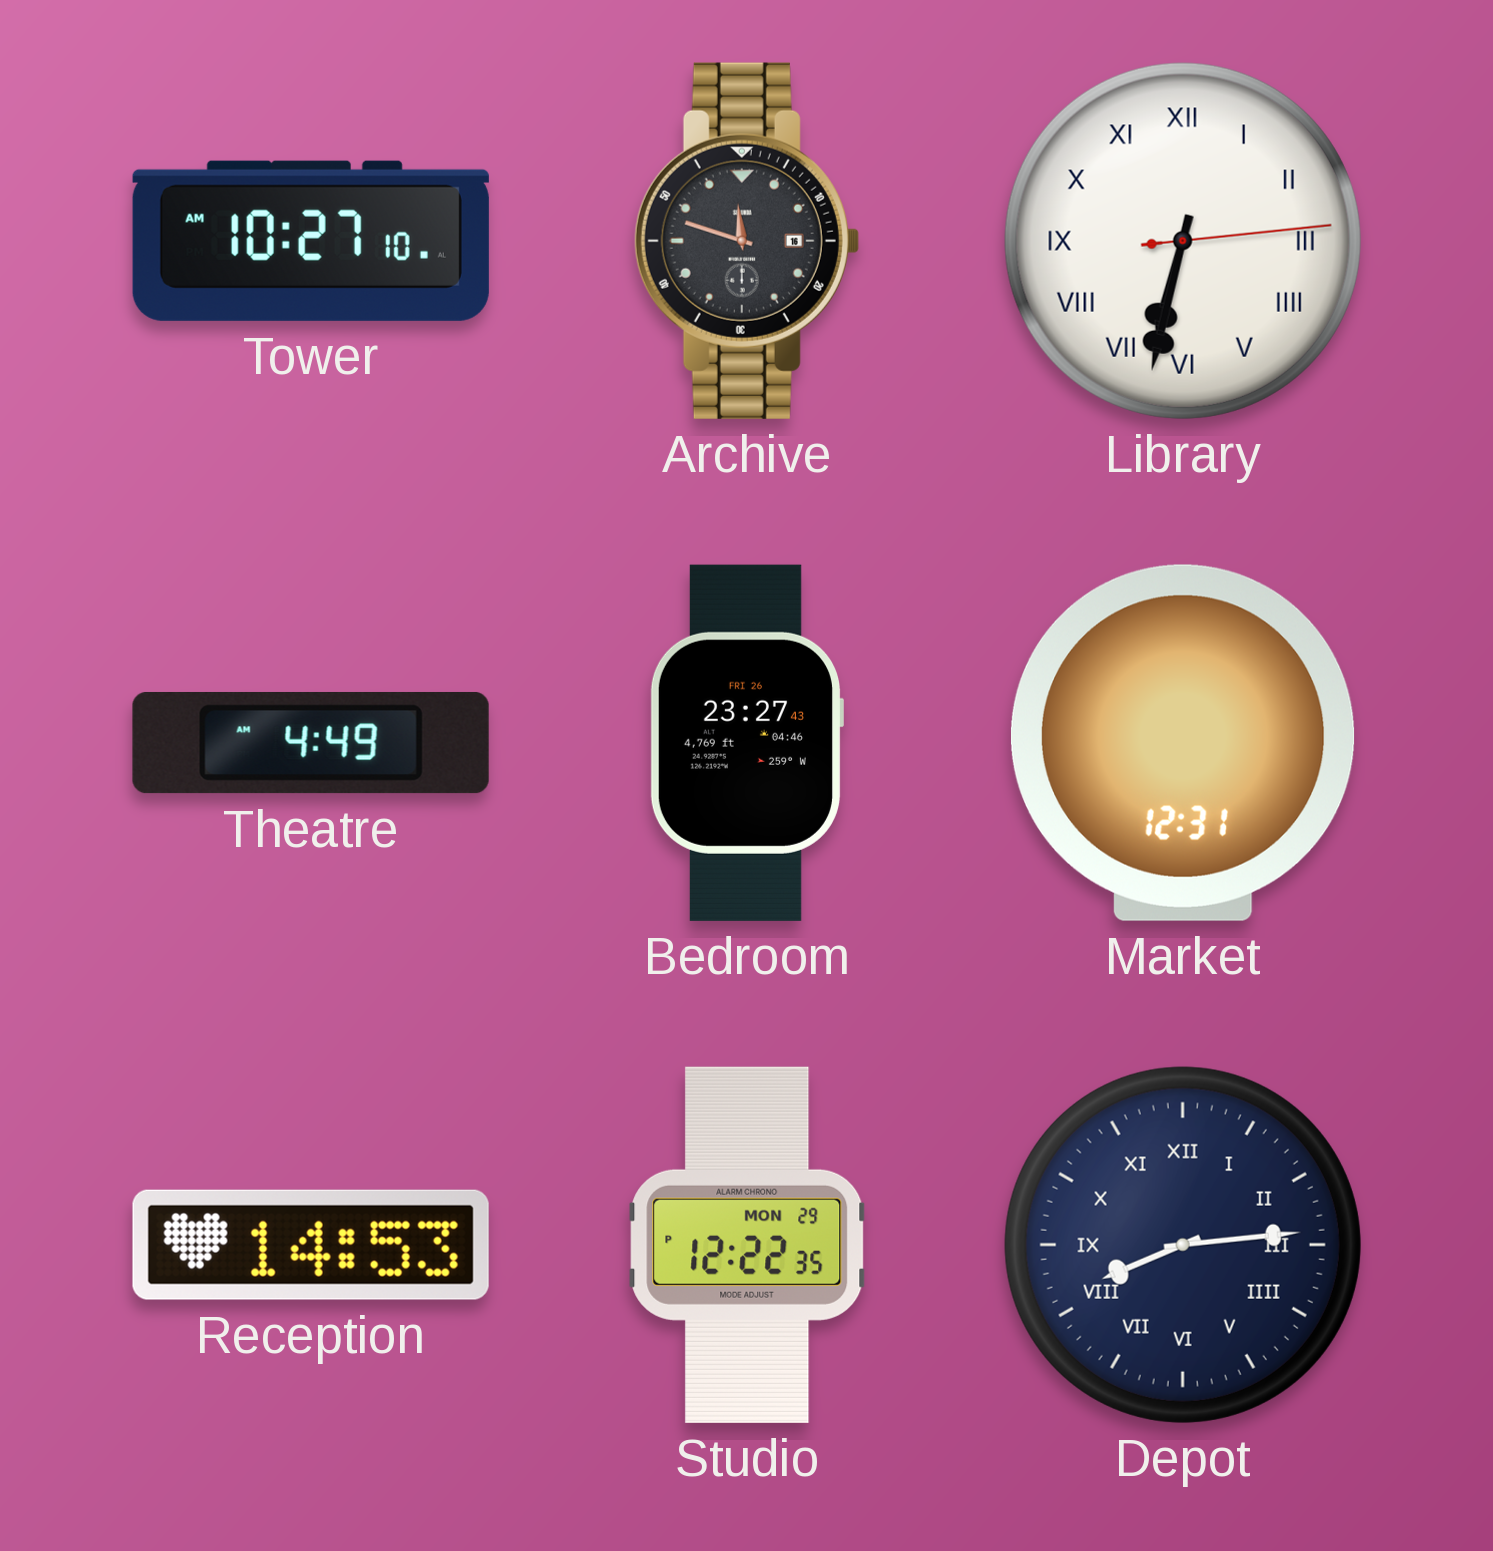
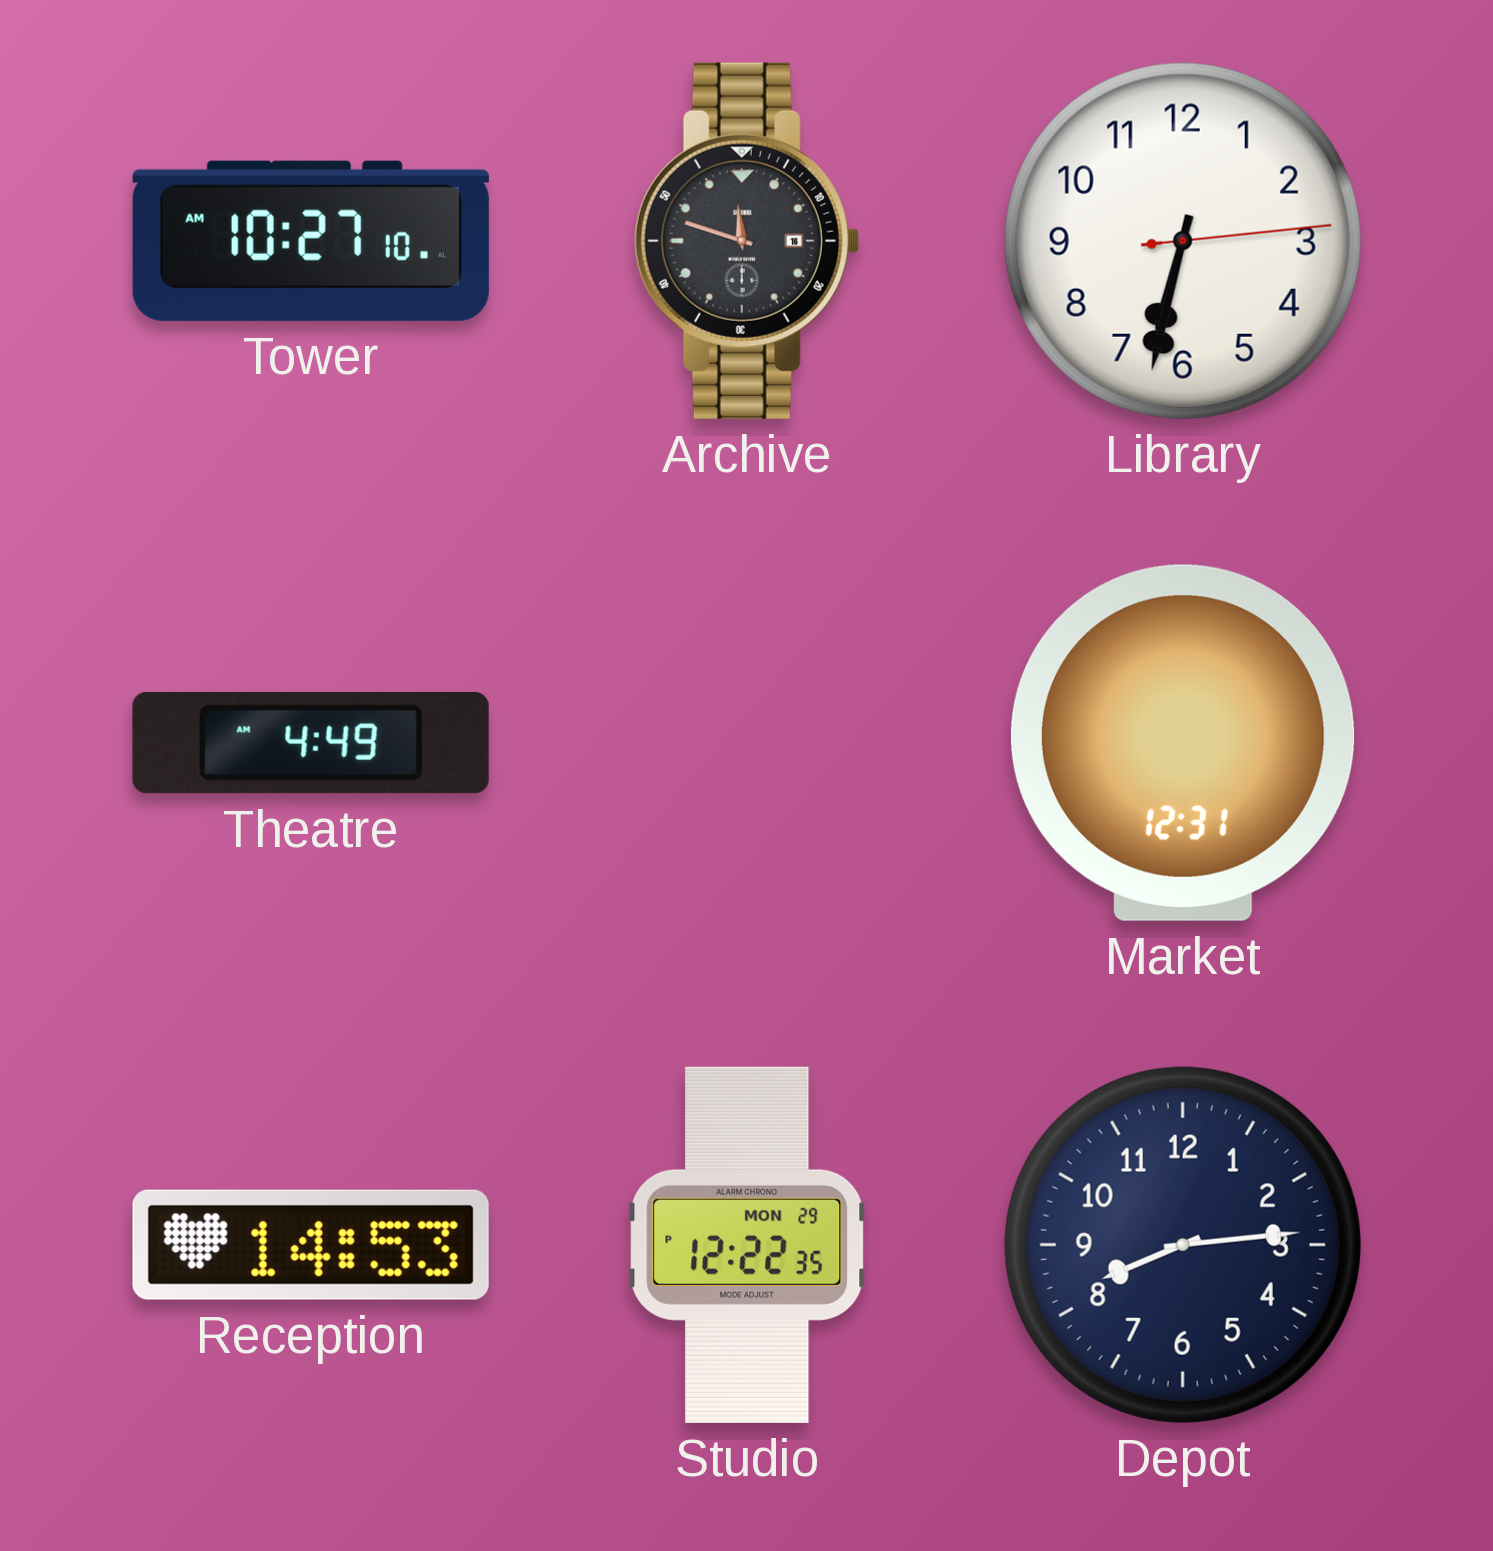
Library numerals: Roman -> Arabic
Bedroom: 23:27 -> none
Depot numerals: Roman -> Arabic
